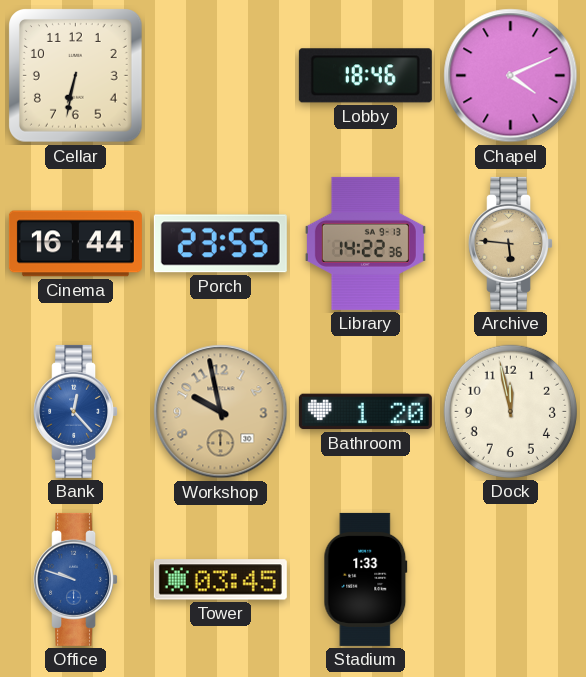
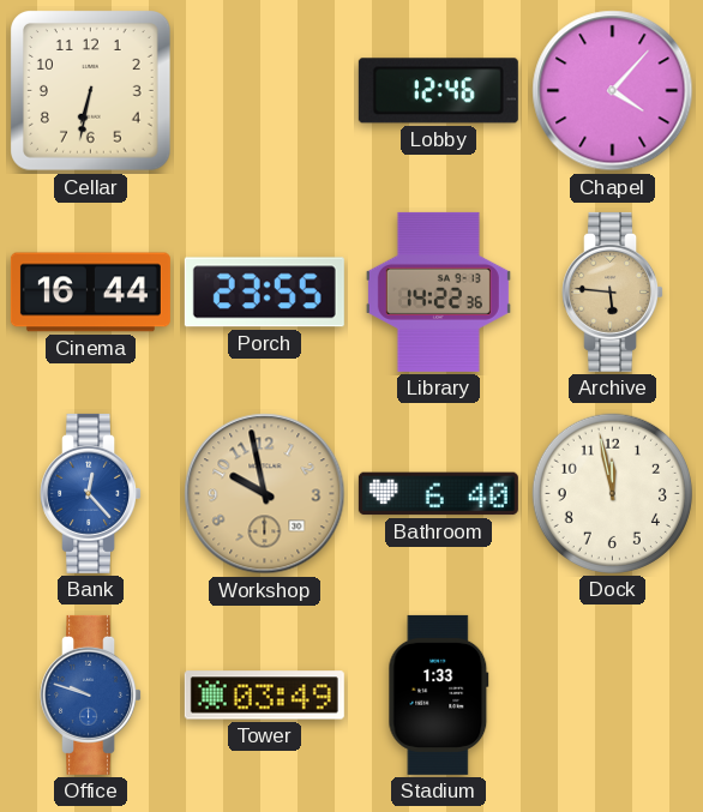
Lobby: 18:46 -> 12:46
Chapel: 4:11 -> 4:07
Bathroom: 1:20 -> 6:40
Tower: 03:45 -> 03:49
